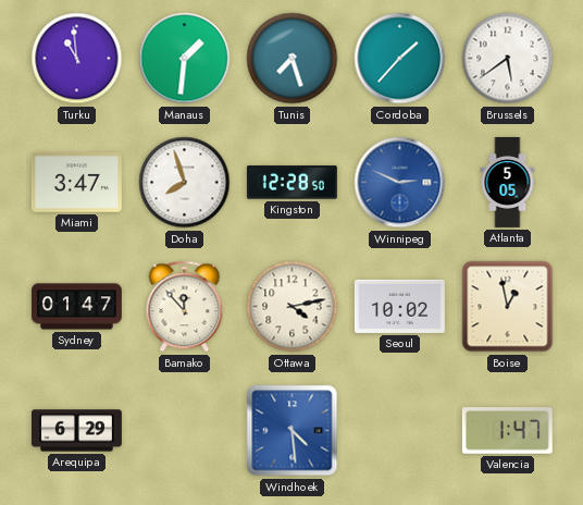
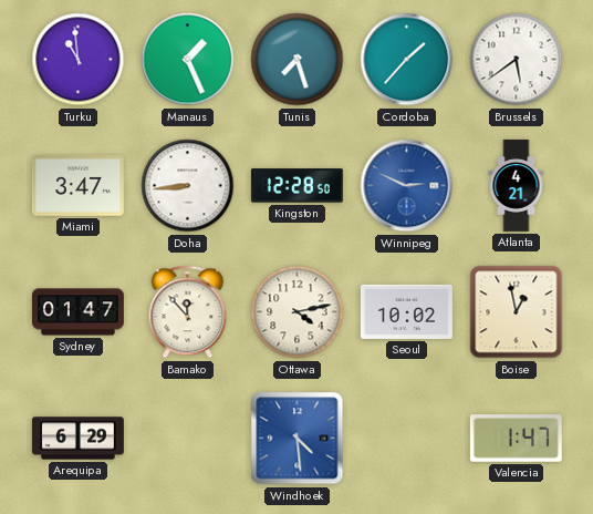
Manaus: 1:31 -> 1:26
Doha: 7:57 -> 8:44
Atlanta: 5:05 -> 4:21
